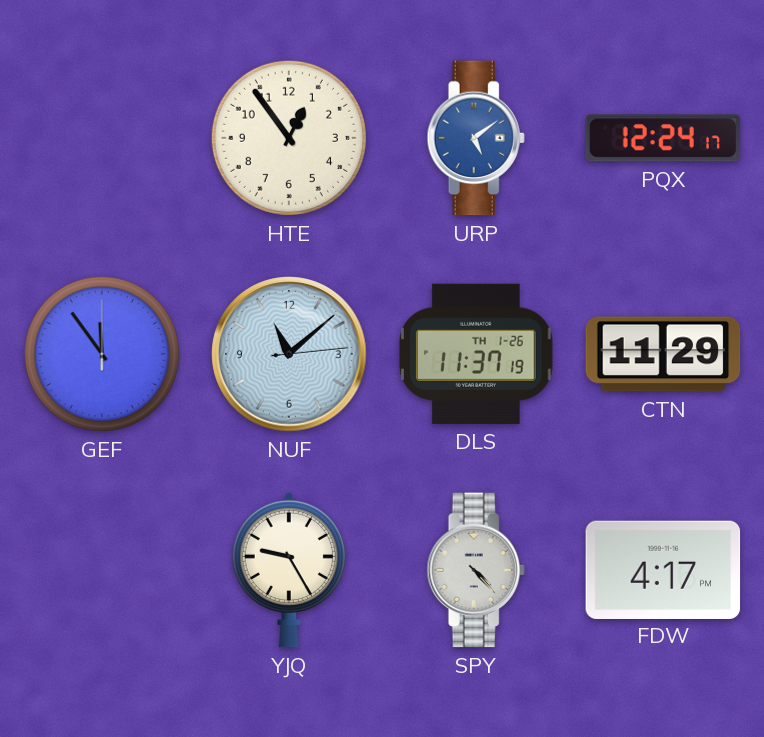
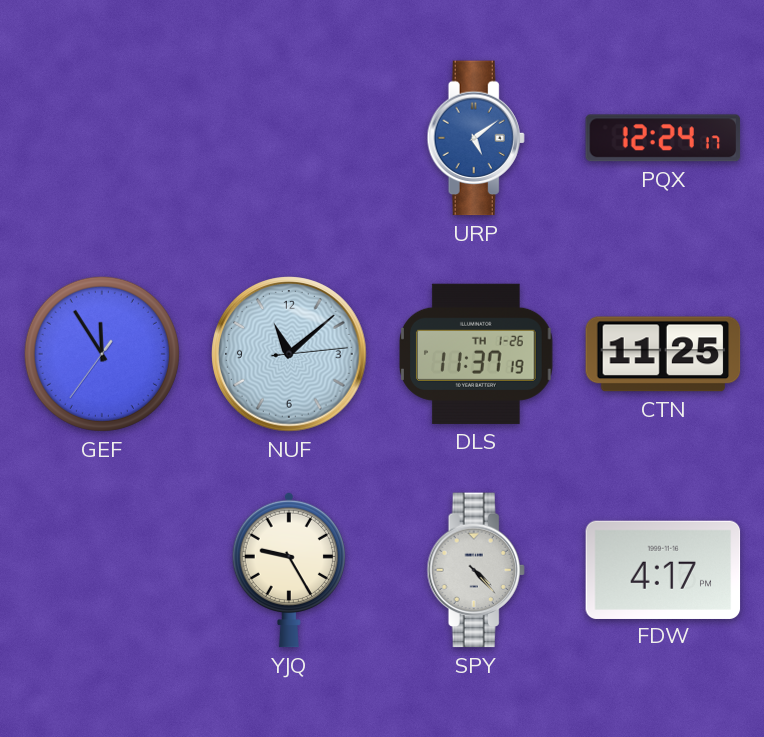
HTE: 12:54 -> none
GEF: 11:54:00 -> 11:54:36
CTN: 11:29 -> 11:25
